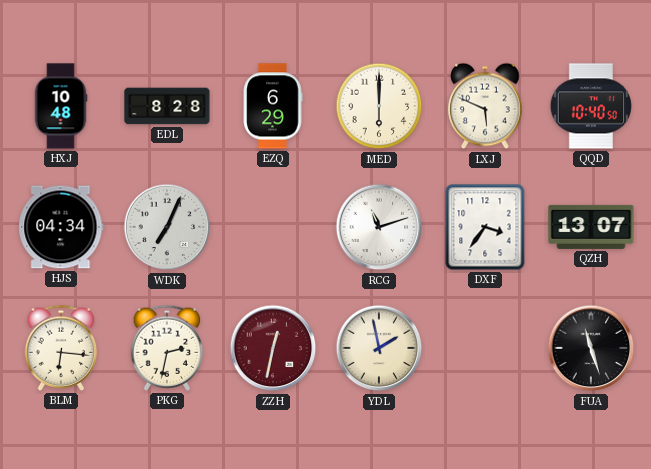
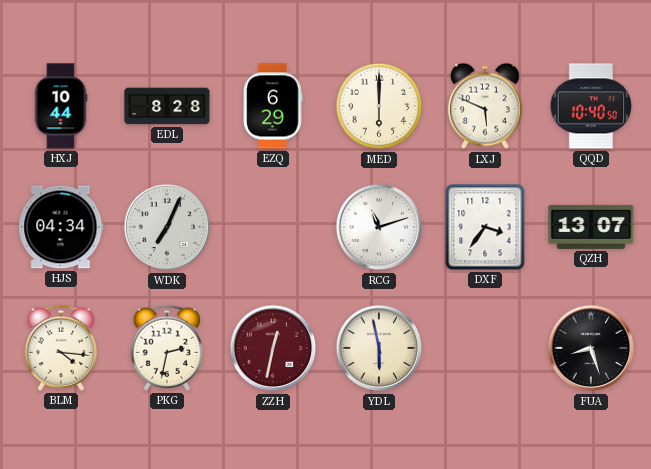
HXJ: 10:48 -> 10:44
BLM: 6:16 -> 4:16
YDL: 1:58 -> 5:58
FUA: 11:27 -> 8:27
